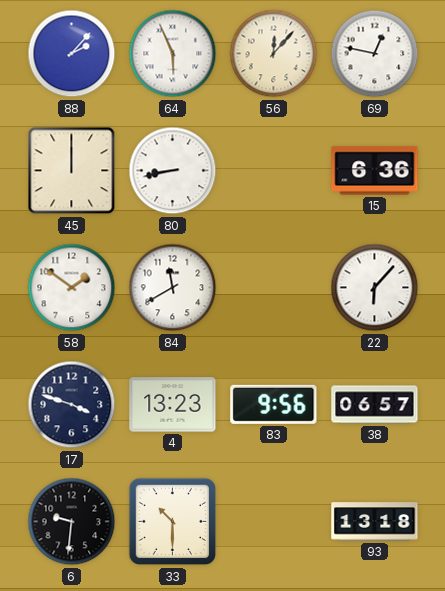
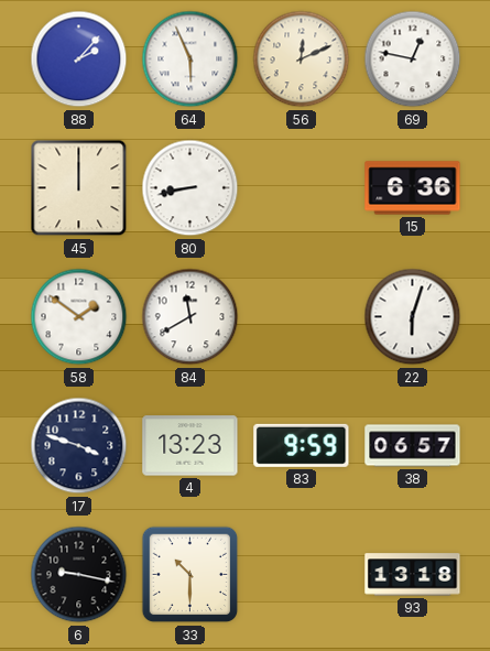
56: 12:07 -> 12:11
22: 6:07 -> 6:03
83: 9:56 -> 9:59
6: 9:31 -> 9:17
